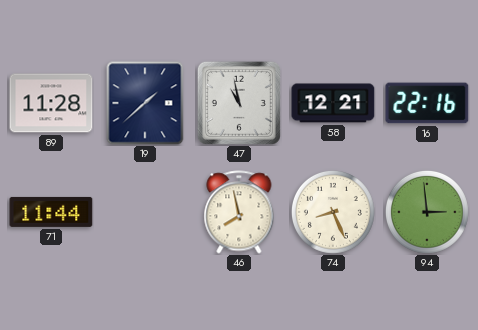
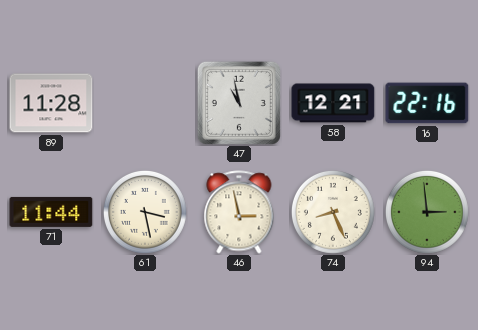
19: 1:38 -> none
61: none -> 3:28
46: 7:58 -> 2:58
